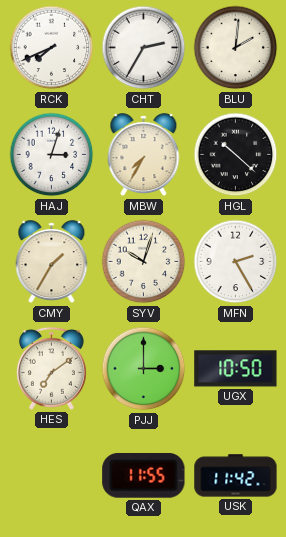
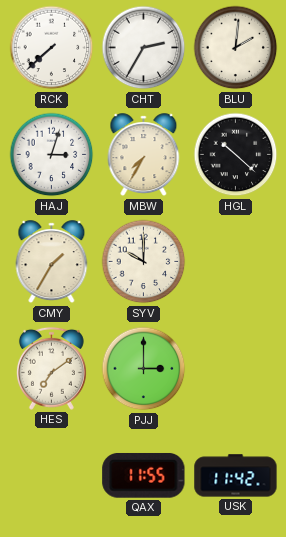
RCK: 7:41 -> 7:38
SYV: 10:03 -> 10:00
MFN: 2:25 -> none
UGX: 10:50 -> none
